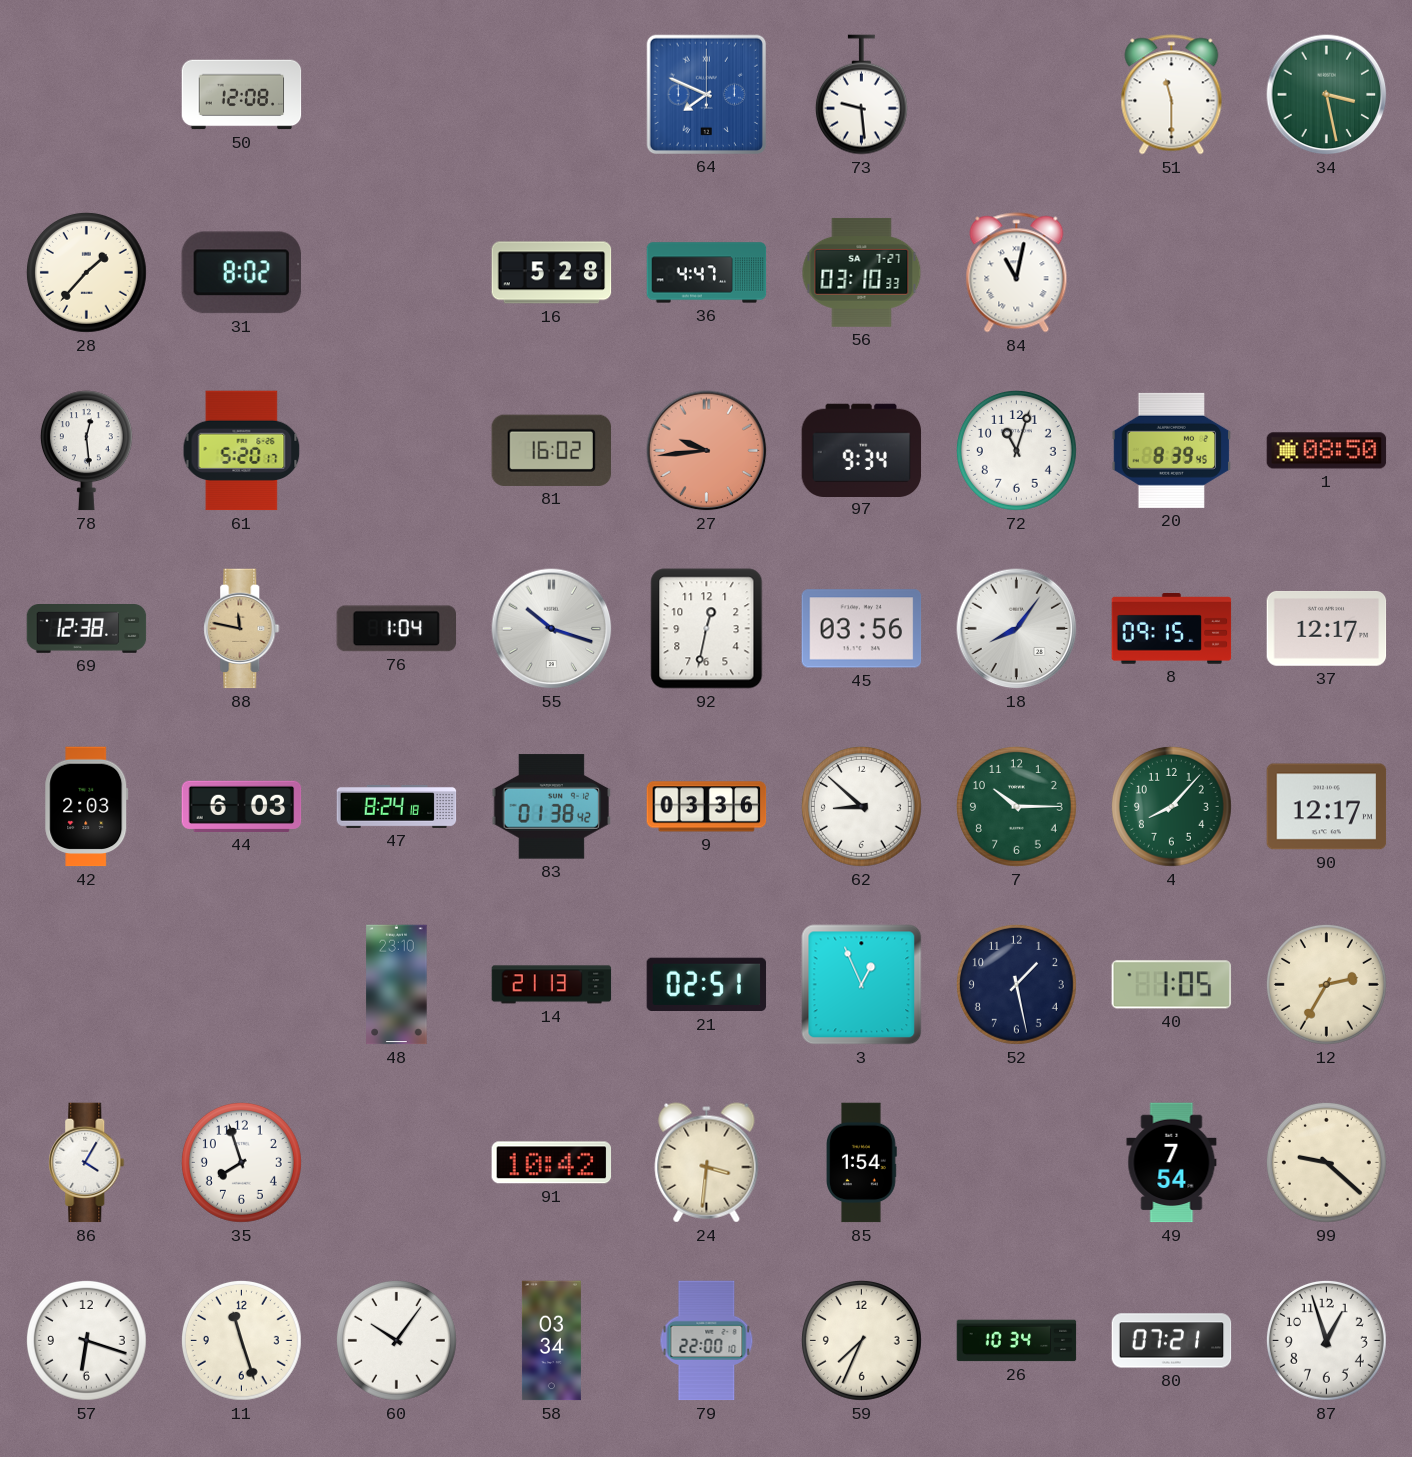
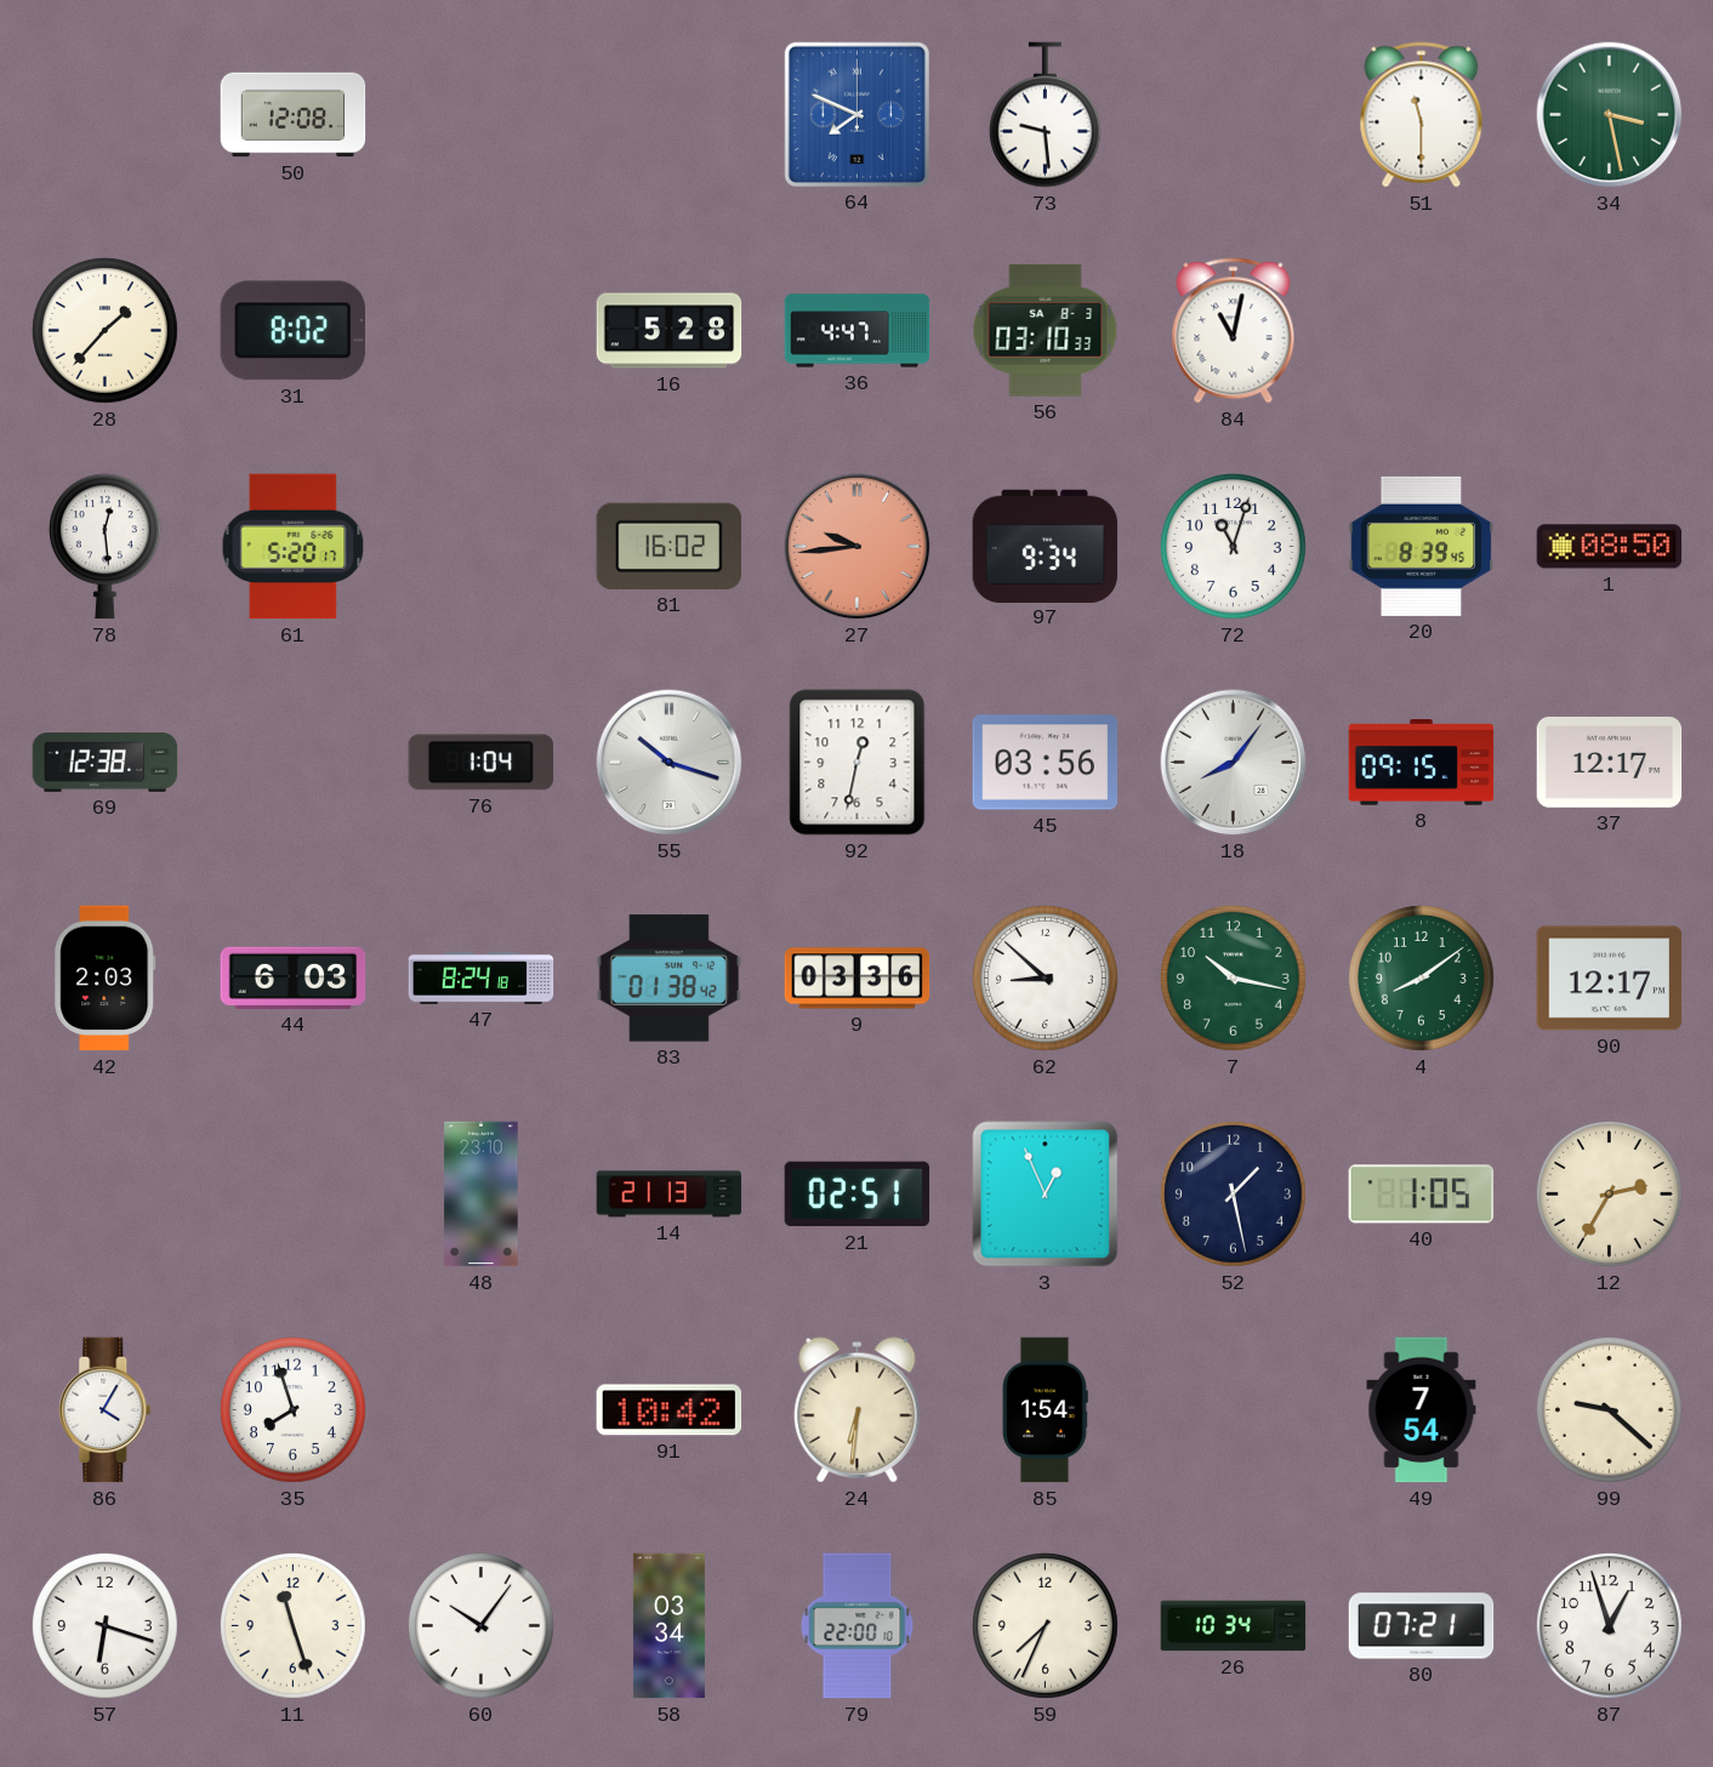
56 date: SA 7-27 -> SA 8-3
88: 11:47 -> none
7: 10:15 -> 10:17
4: 8:07 -> 8:09
24: 3:31 -> 6:31
